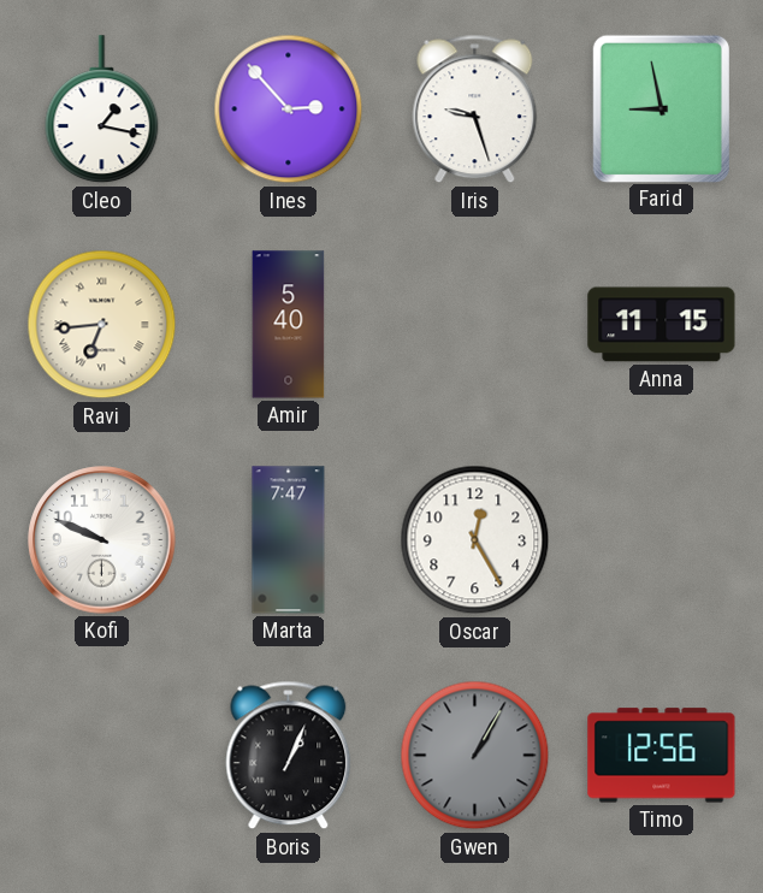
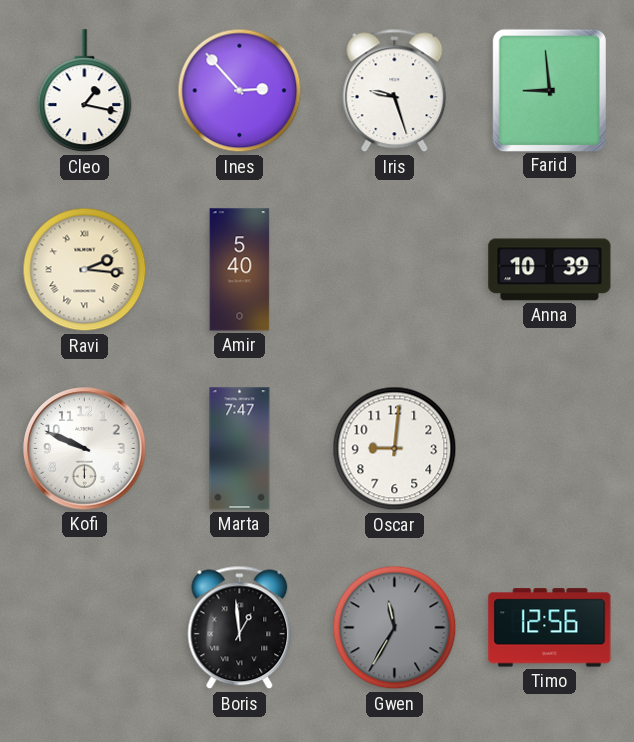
Farid: 8:58 -> 8:59
Ravi: 6:44 -> 2:16
Anna: 11:15 -> 10:39
Oscar: 12:25 -> 9:01
Boris: 1:04 -> 12:59
Gwen: 1:05 -> 11:35
